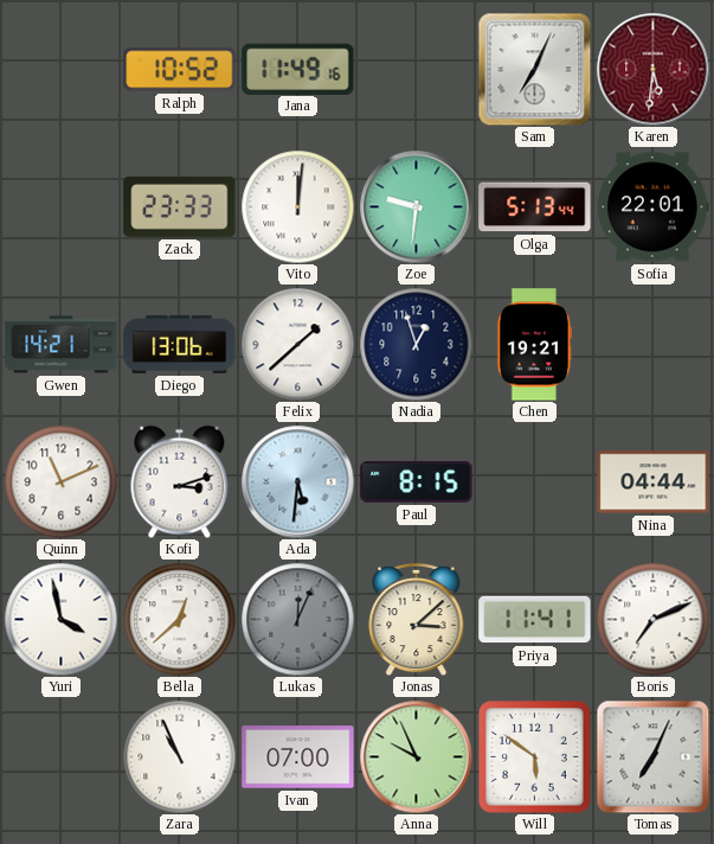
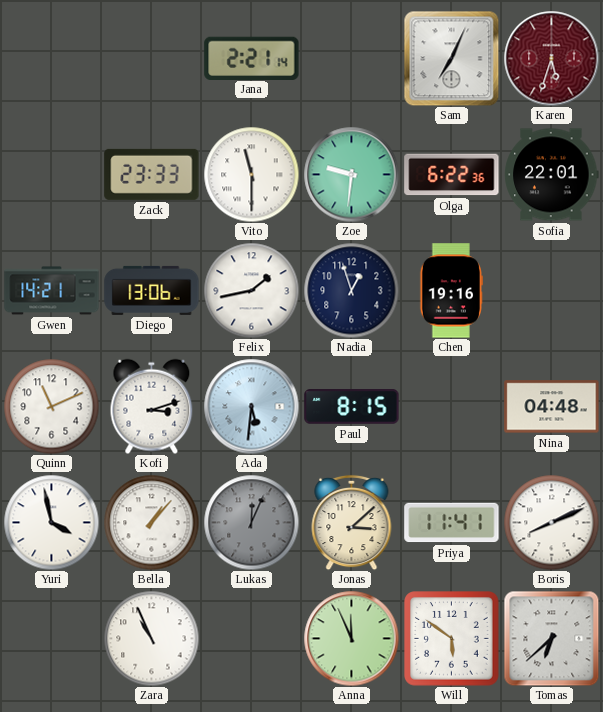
Ralph: 10:52 -> none
Jana: 11:49 -> 2:21
Karen: 5:31 -> 5:33
Vito: 12:01 -> 11:30
Olga: 5:13 -> 6:22
Felix: 1:38 -> 1:43
Chen: 19:21 -> 19:16
Nina: 04:44 -> 04:48
Bella: 12:38 -> 1:07
Boris: 7:11 -> 8:11
Ivan: 07:00 -> none
Anna: 9:56 -> 11:56
Tomas: 7:04 -> 6:38
